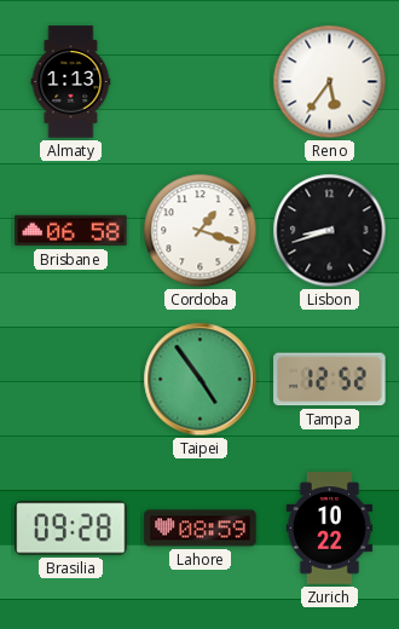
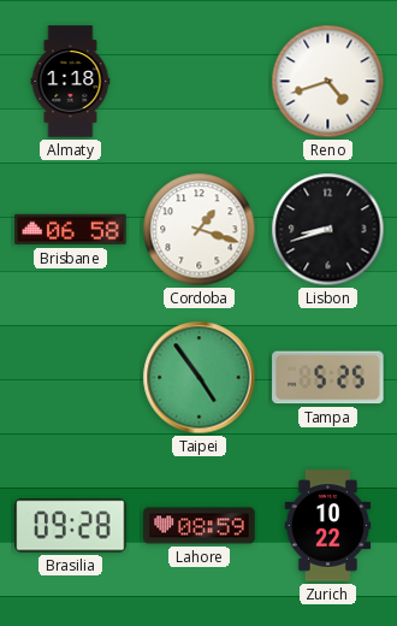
Almaty: 1:13 -> 1:18
Reno: 5:36 -> 4:42
Tampa: 12:52 -> 5:25
